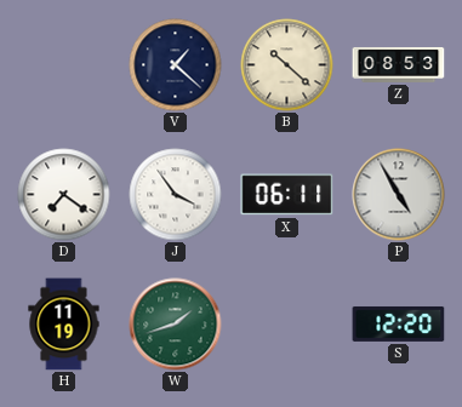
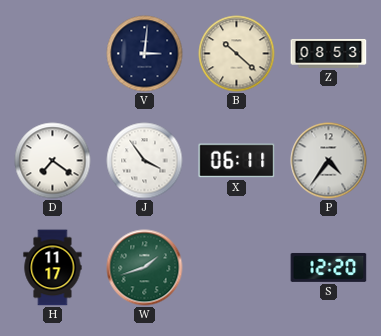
V: 1:22 -> 3:01
P: 4:55 -> 4:36
H: 11:19 -> 11:17
